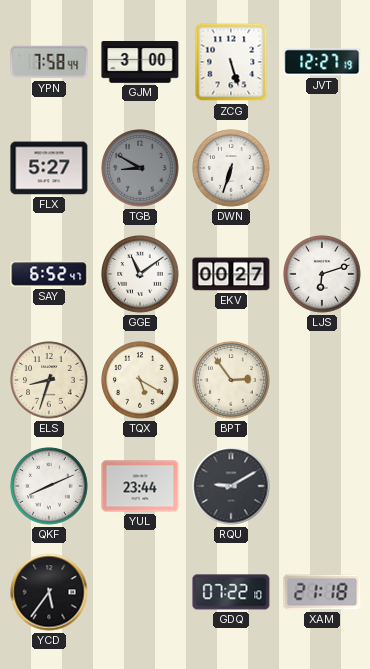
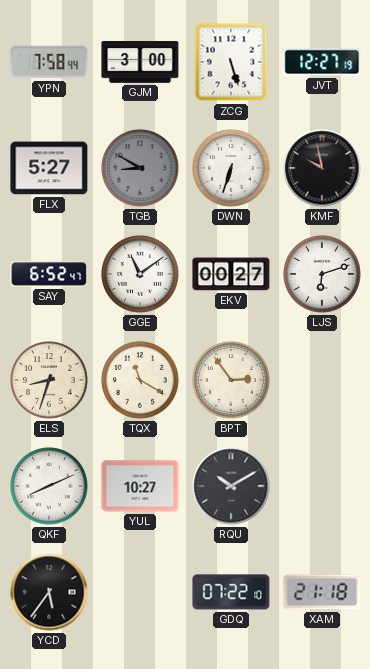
KMF: none -> 9:58
TQX: 5:20 -> 11:20
YUL: 23:44 -> 10:27
RQU: 9:10 -> 10:10
